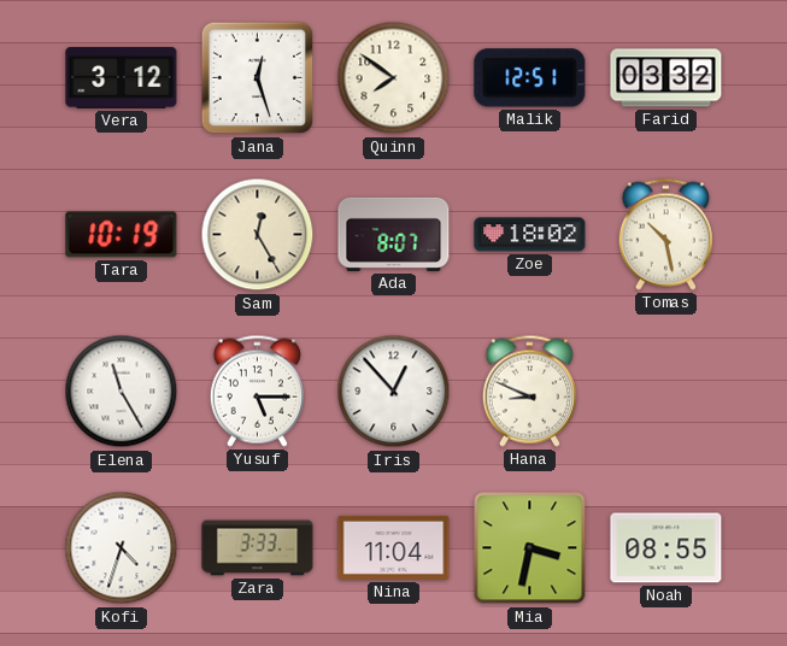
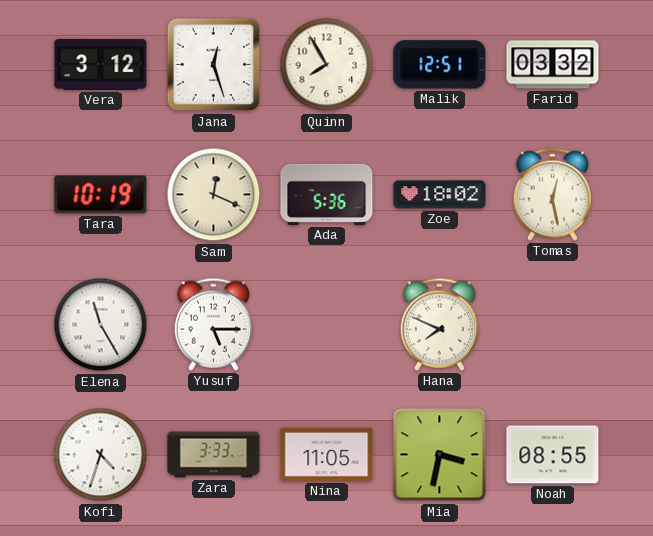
Quinn: 7:51 -> 7:55
Sam: 12:25 -> 12:19
Ada: 8:07 -> 5:36
Tomas: 10:28 -> 12:28
Iris: 12:53 -> none
Hana: 8:49 -> 7:49
Nina: 11:04 -> 11:05
